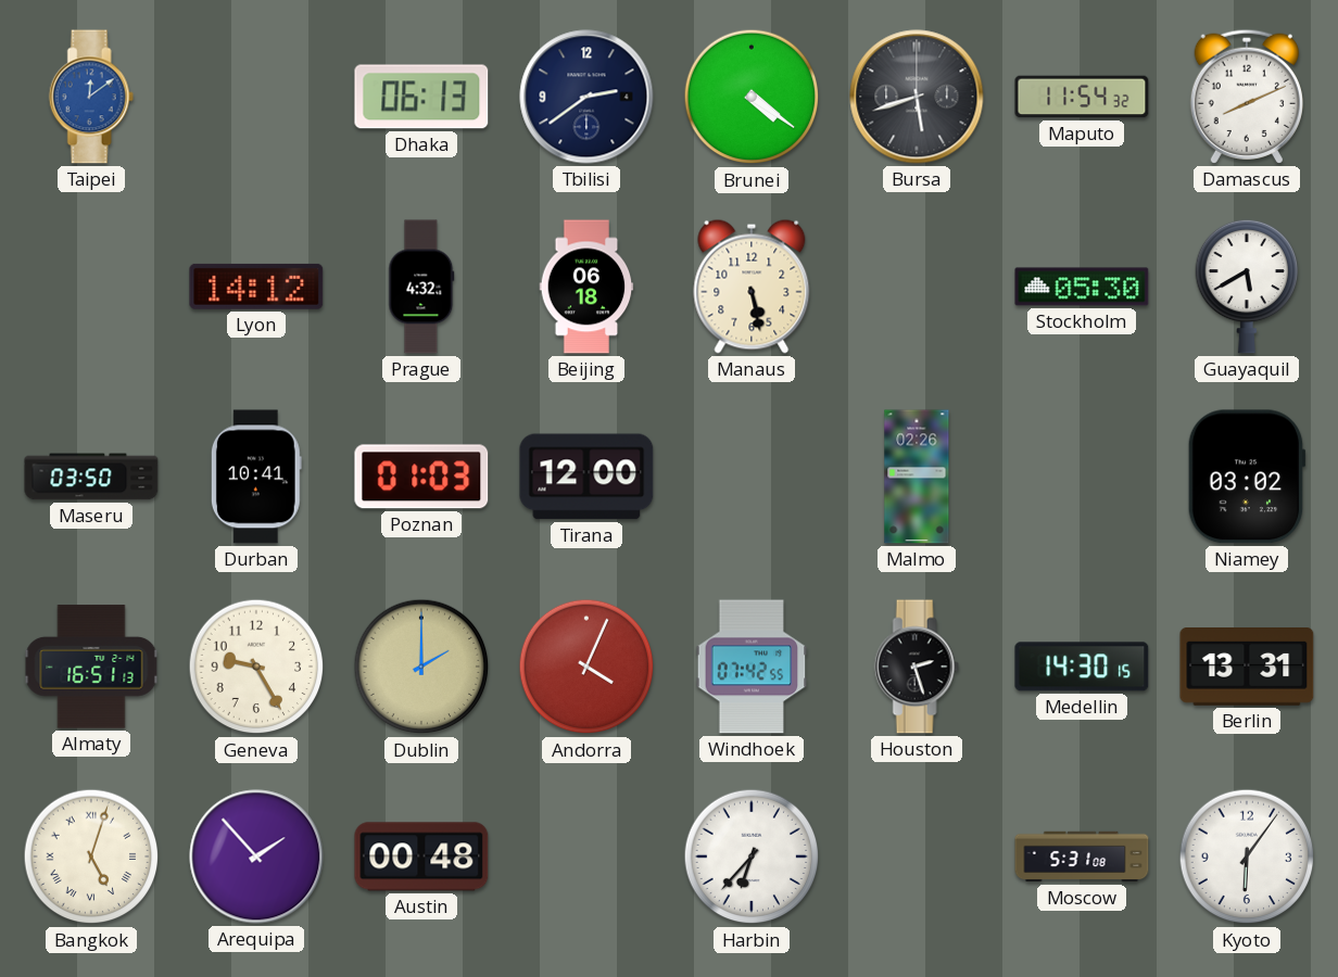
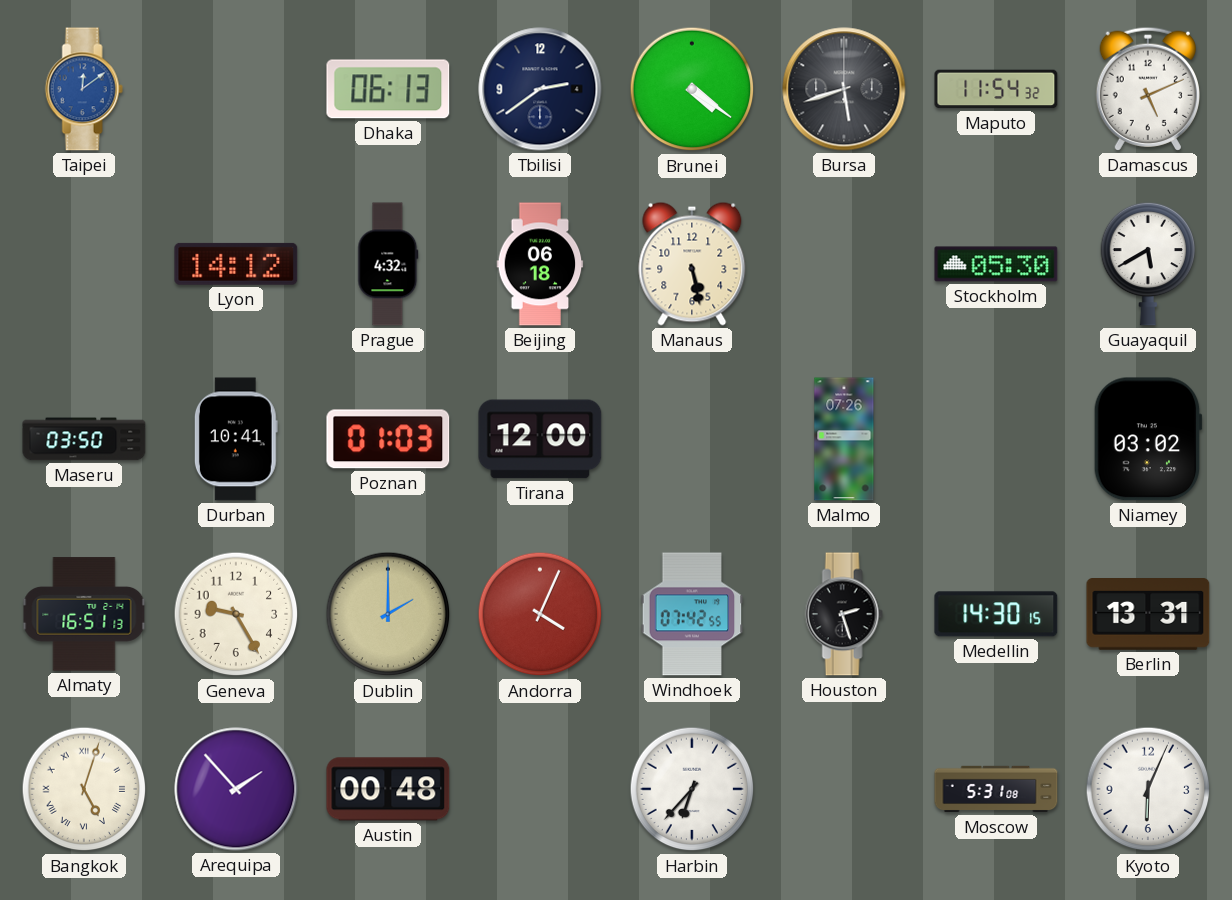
Damascus: 8:11 -> 5:11
Malmo: 02:26 -> 07:26
Kyoto: 6:06 -> 6:04
